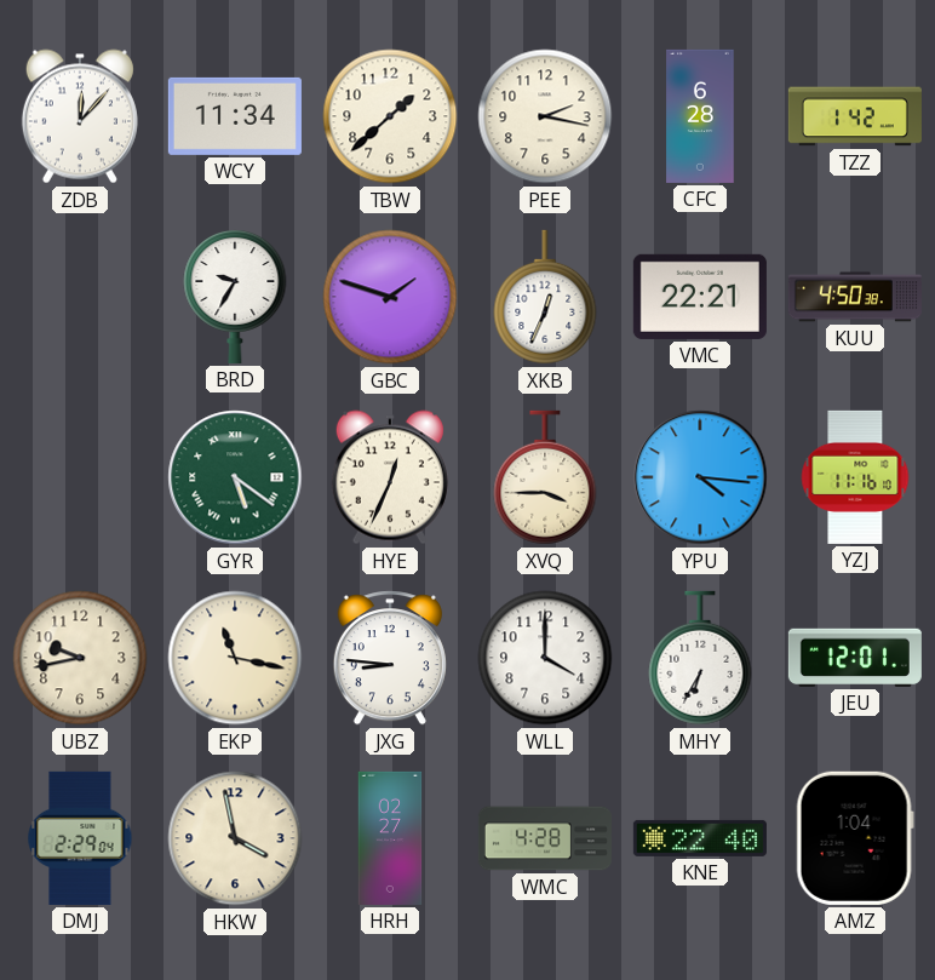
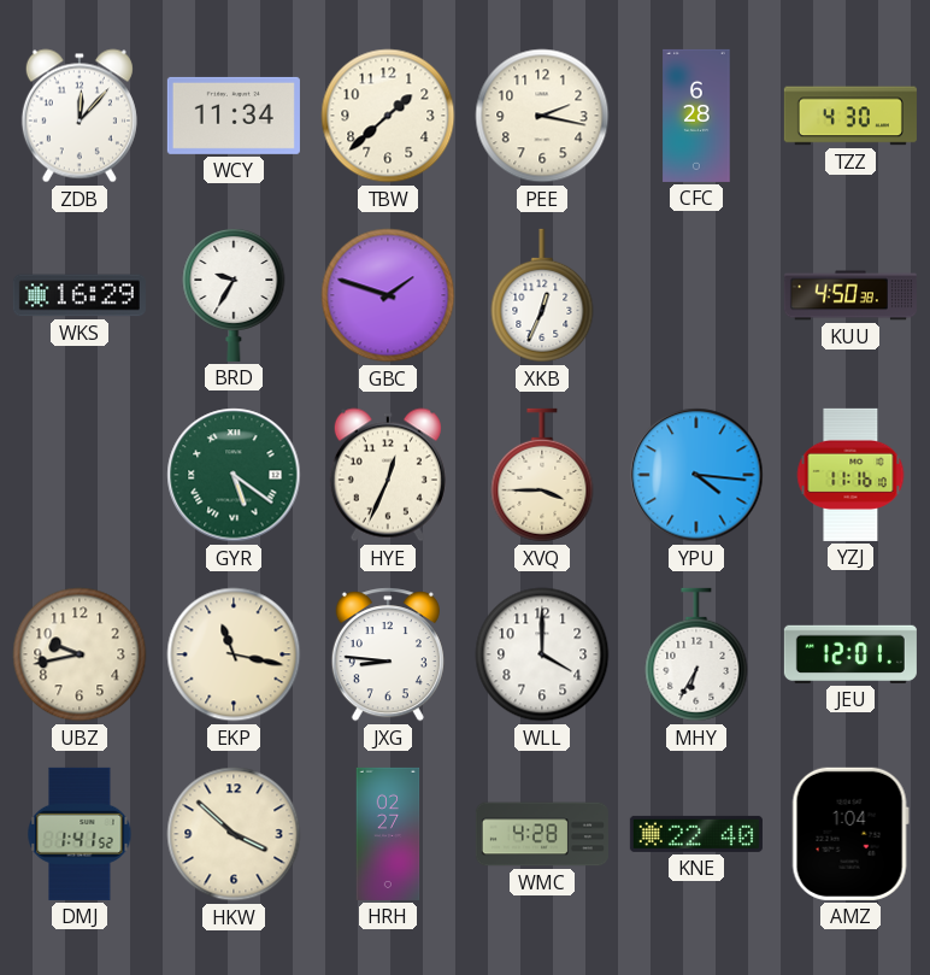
TZZ: 1:42 -> 4:30
WKS: none -> 16:29
VMC: 22:21 -> none
DMJ: 2:29 -> 1:41
HKW: 3:58 -> 3:52
